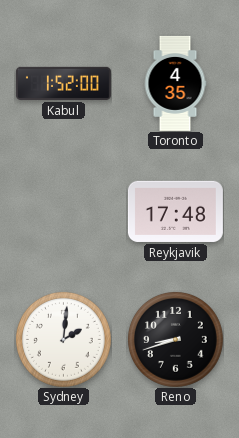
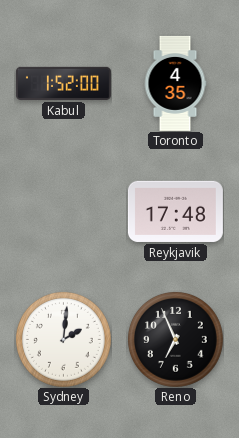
Reno: 8:42 -> 6:56
